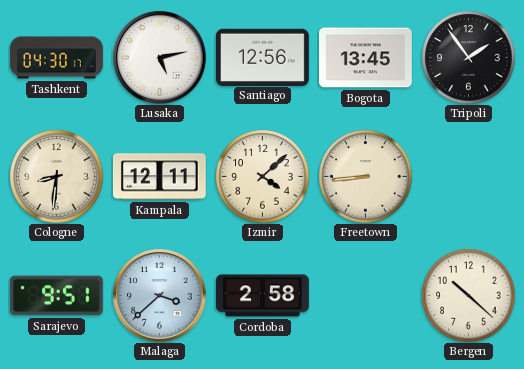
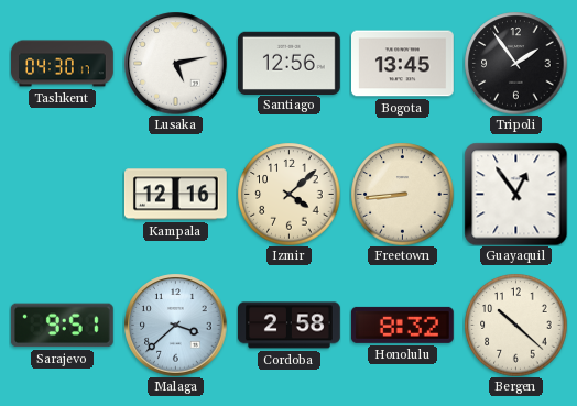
Cologne: 8:31 -> none
Kampala: 12:11 -> 12:16
Guayaquil: none -> 12:54
Honolulu: none -> 8:32
